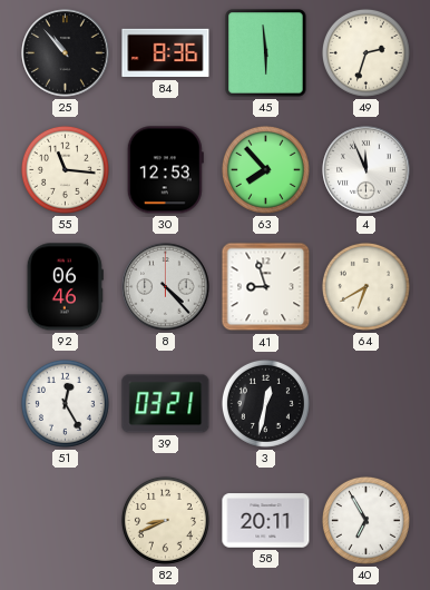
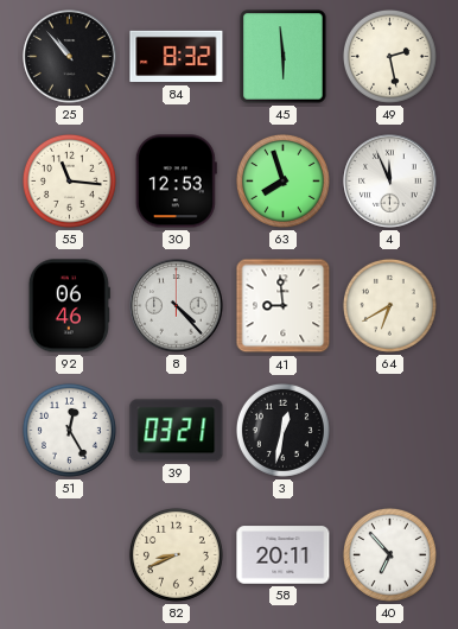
84: 8:36 -> 8:32
49: 2:33 -> 2:28
63: 7:53 -> 7:57
41: 8:57 -> 8:59
40: 6:55 -> 6:53
